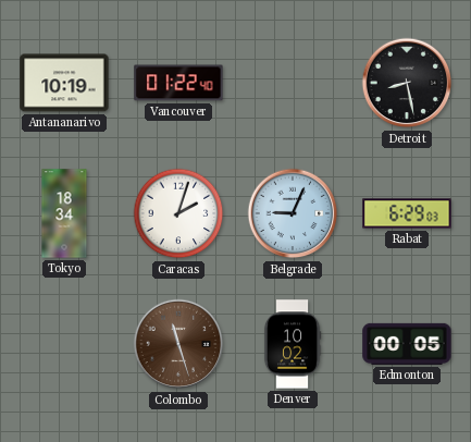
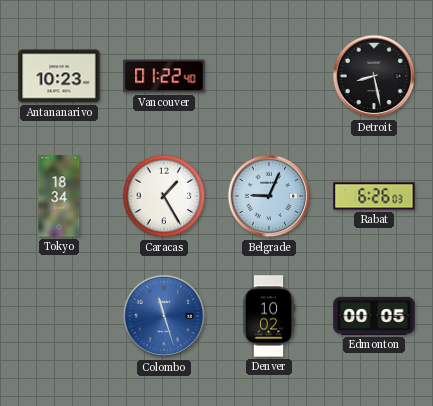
Antananarivo: 10:19 -> 10:23
Caracas: 2:03 -> 1:25
Rabat: 6:29 -> 6:26
Colombo dial: brown -> blue
